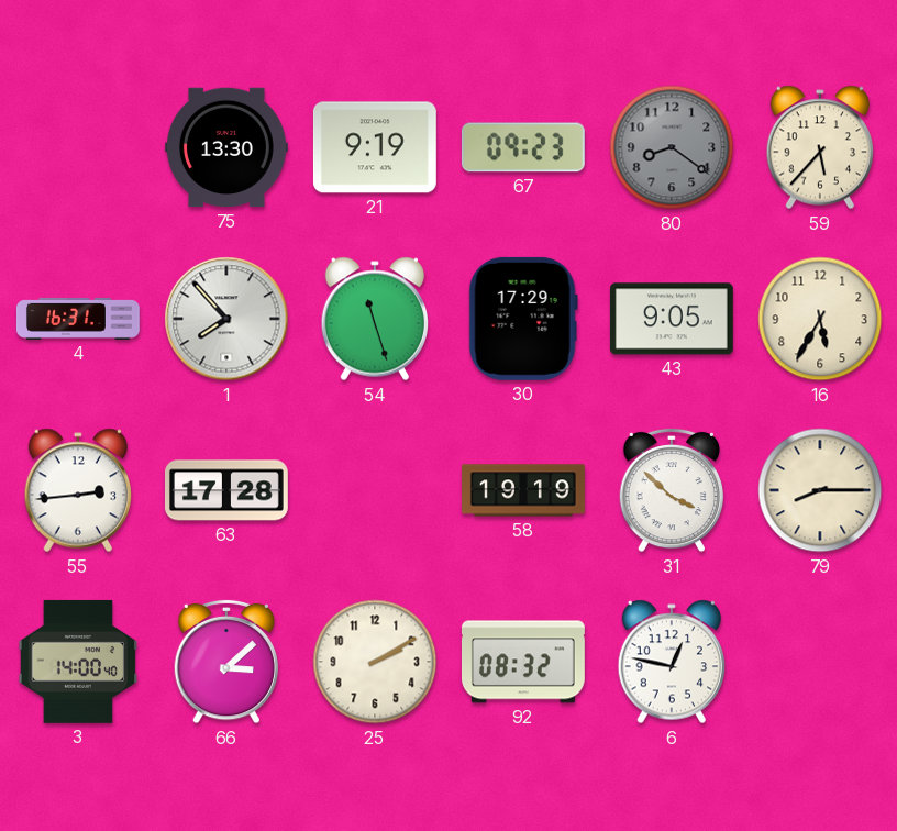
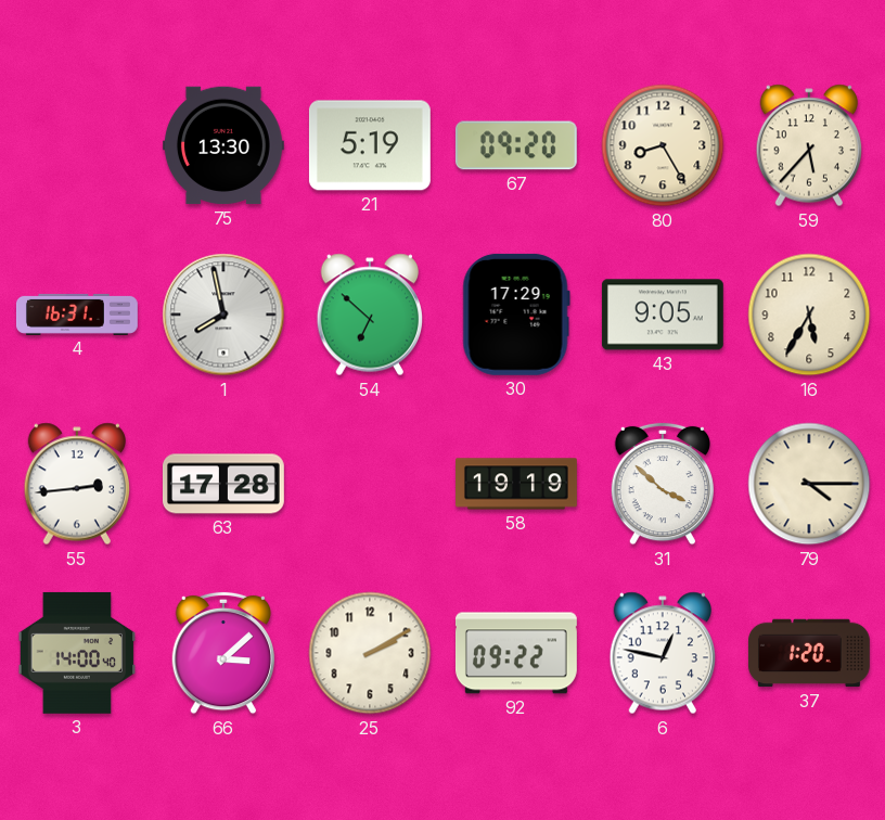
21: 9:19 -> 5:19
67: 09:23 -> 09:20
80: 8:21 -> 8:25
80 dial: grey -> cream
1: 7:53 -> 7:58
54: 11:27 -> 6:52
79: 8:15 -> 4:15
92: 08:32 -> 09:22
37: none -> 1:20
